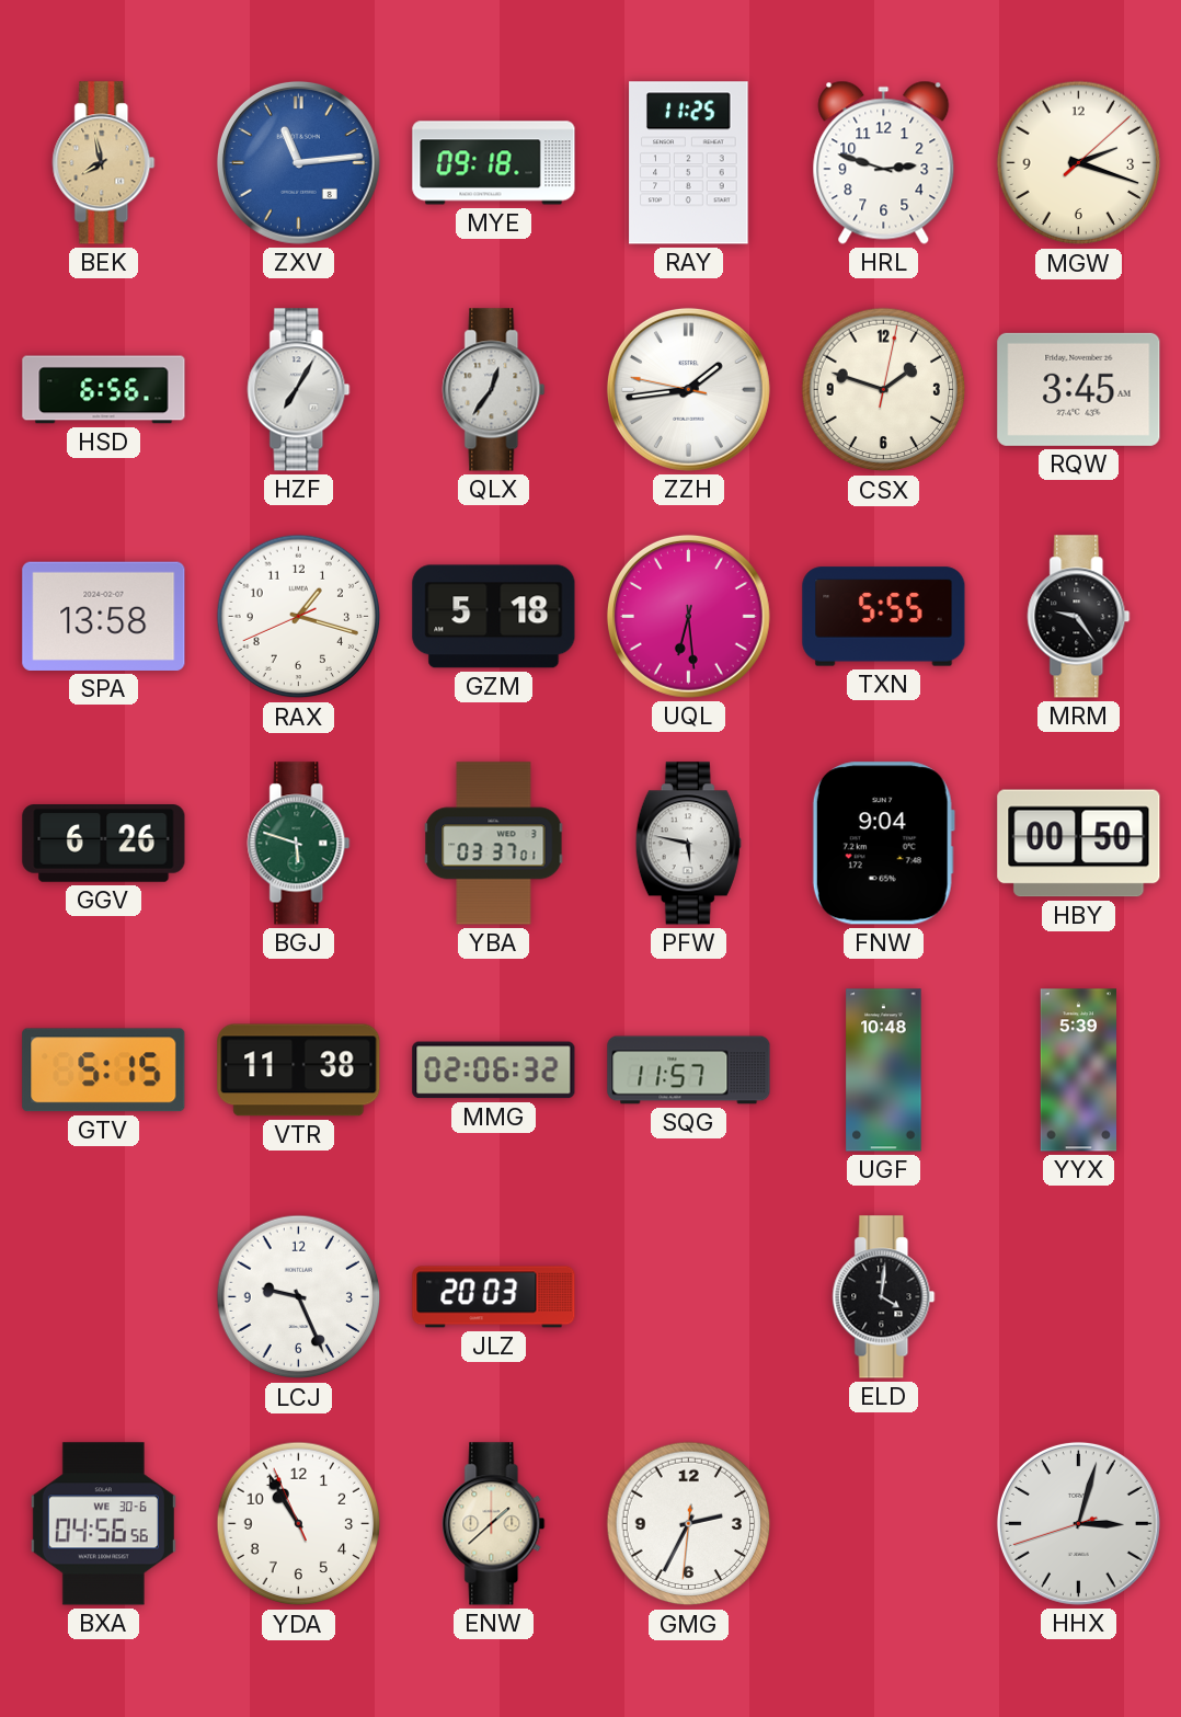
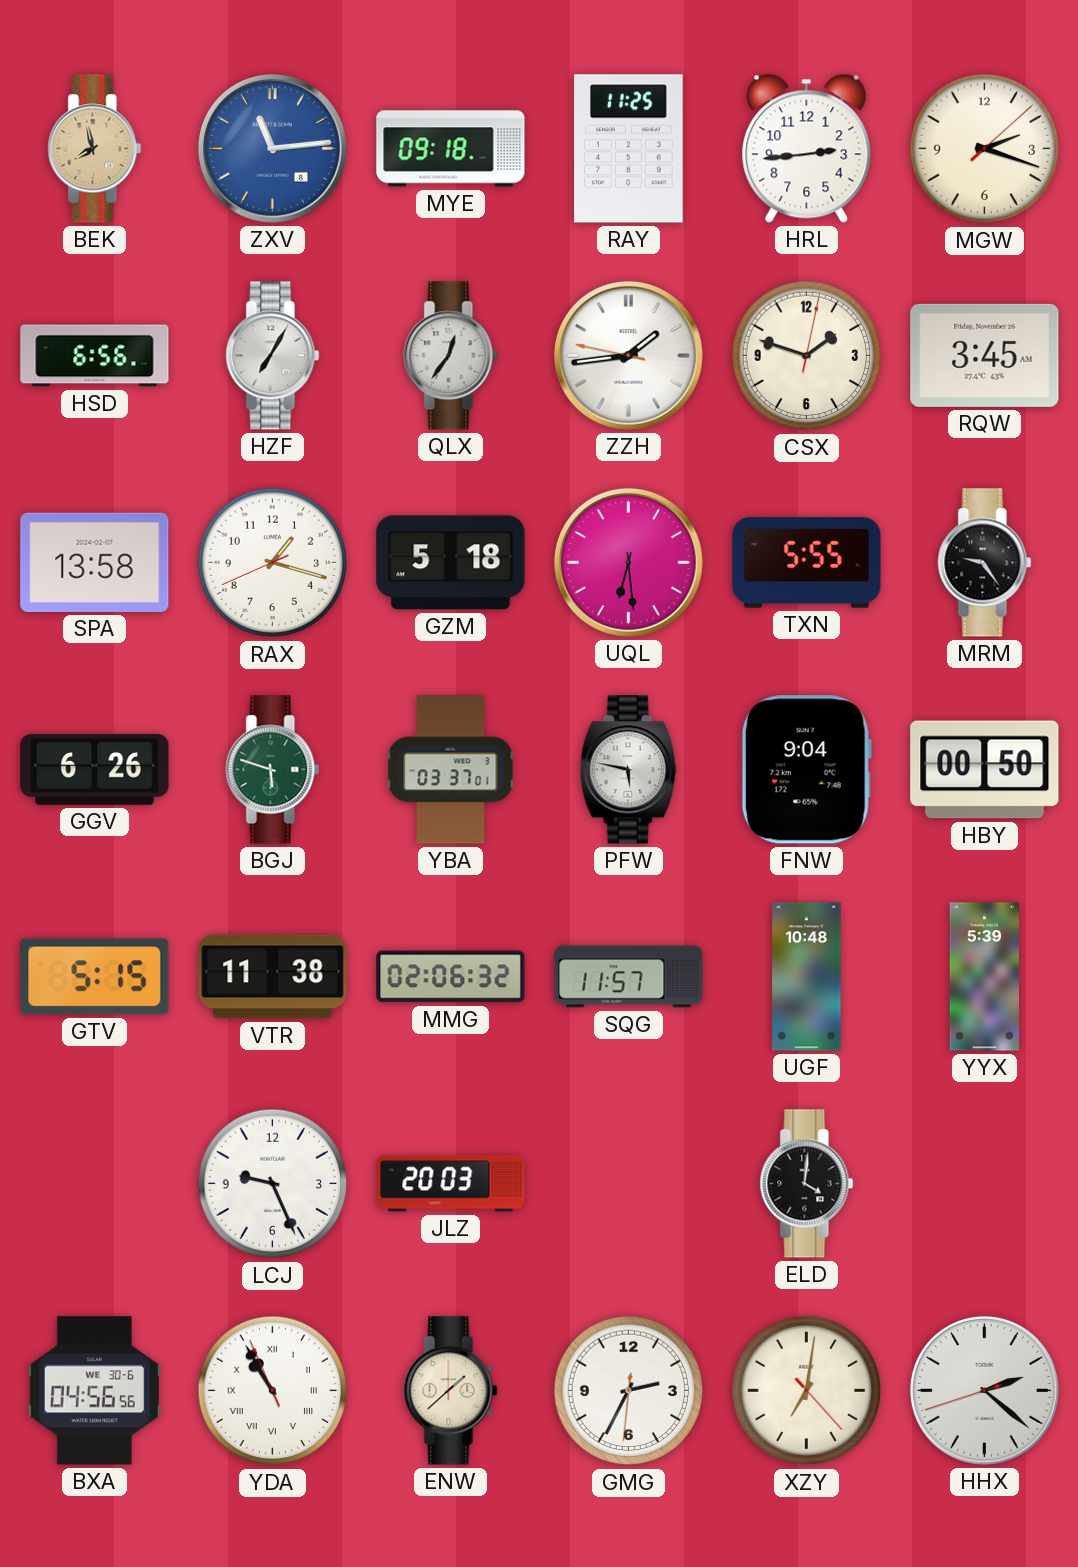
HRL: 2:48 -> 2:44
YDA numerals: Arabic -> Roman
XZY: none -> 7:01
HHX: 3:02 -> 2:21
